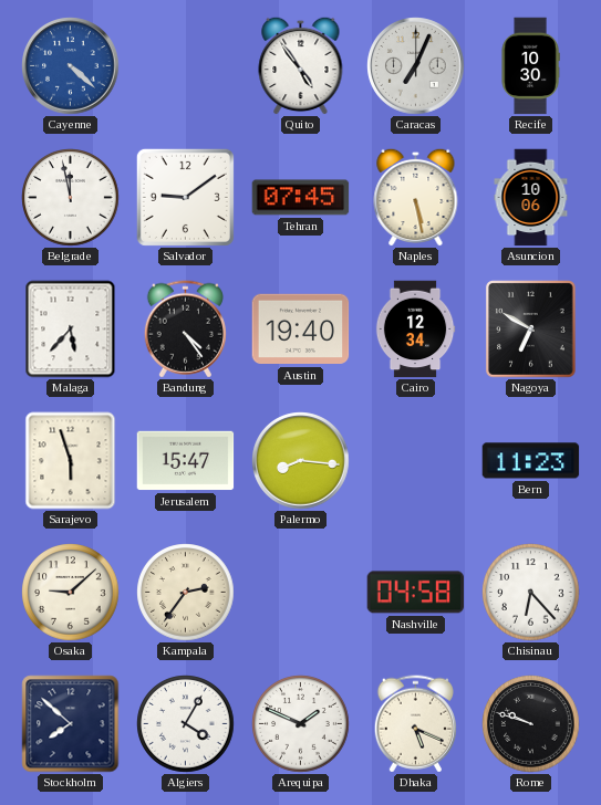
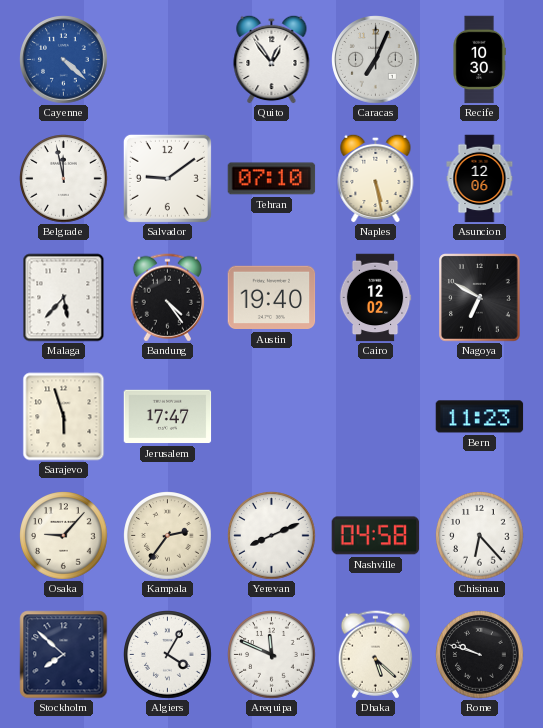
Quito: 4:54 -> 12:54
Tehran: 07:45 -> 07:10
Asuncion: 10:06 -> 12:06
Cairo: 12:34 -> 12:02
Jerusalem: 15:47 -> 17:47
Palermo: 8:16 -> none
Osaka: 9:08 -> 9:07
Yerevan: none -> 8:11
Arequipa: 1:49 -> 11:49
Dhaka: 5:19 -> 5:22
